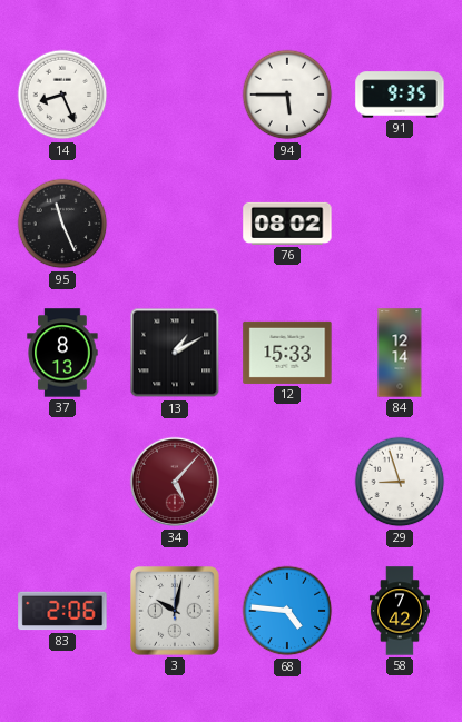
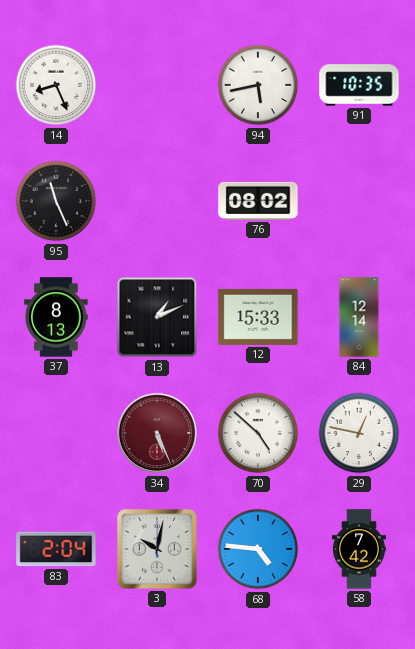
94: 5:45 -> 5:43
91: 9:35 -> 10:35
13: 1:10 -> 1:11
34: 5:07 -> 5:26
70: none -> 4:52
29: 8:57 -> 12:47
83: 2:06 -> 2:04
